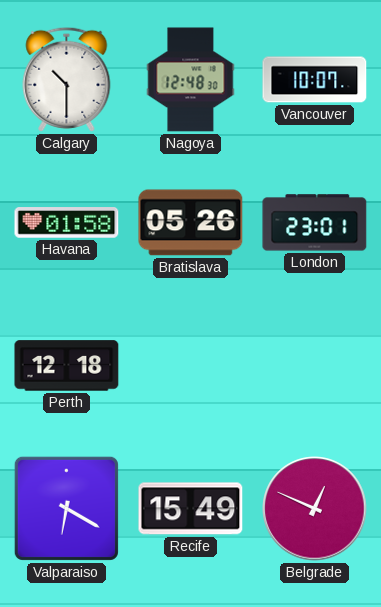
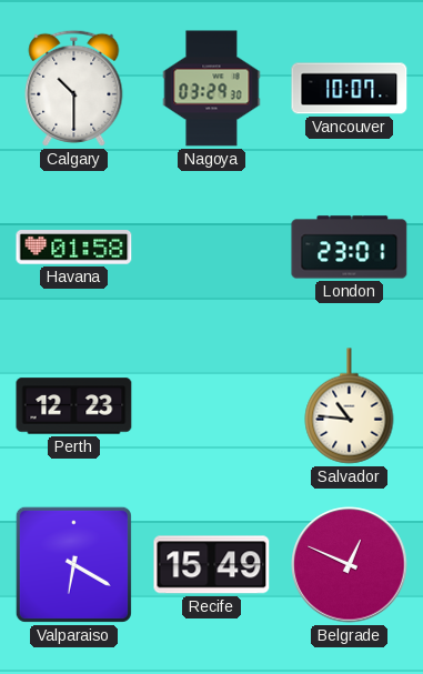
Nagoya: 12:48 -> 03:29
Bratislava: 05:26 -> none
Perth: 12:18 -> 12:23
Salvador: none -> 10:46
